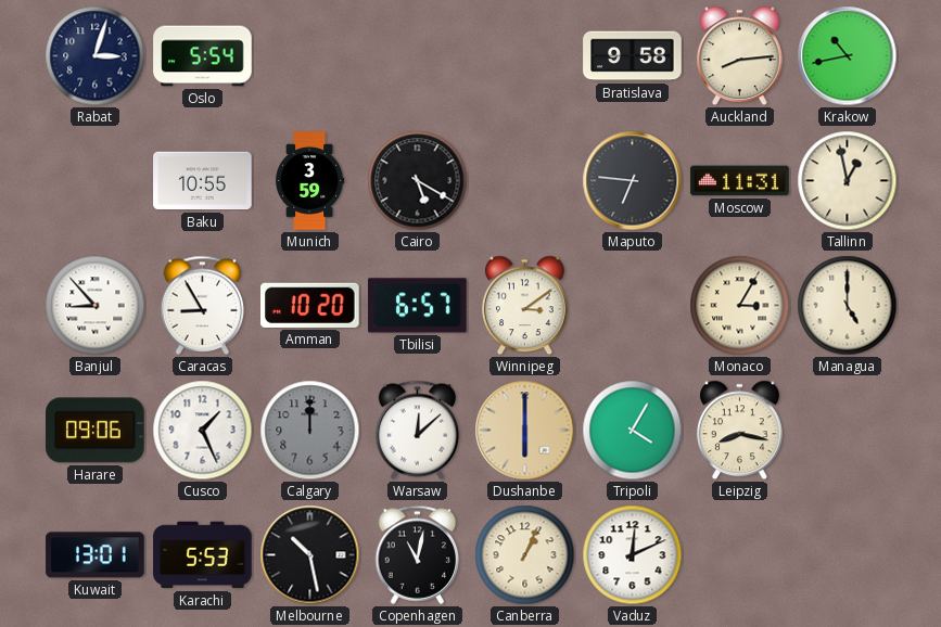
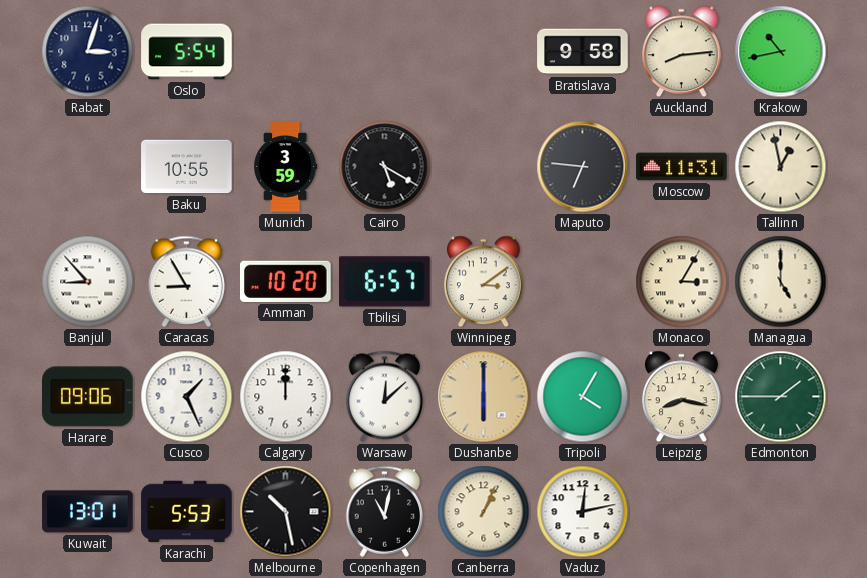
Calgary dial: grey -> white
Edmonton: none -> 1:45
Vaduz: 12:11 -> 12:13
